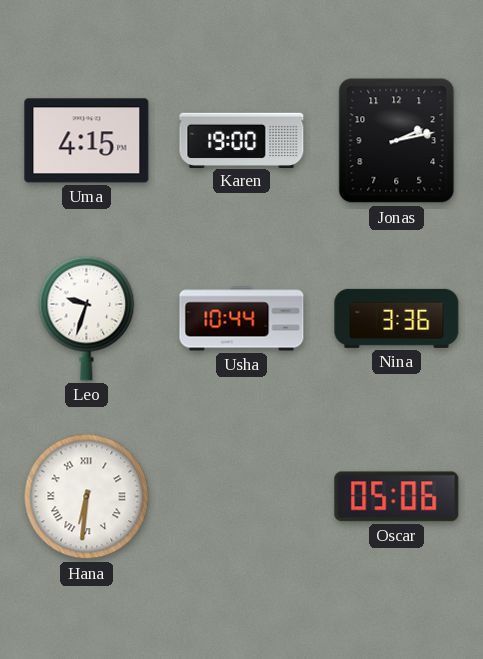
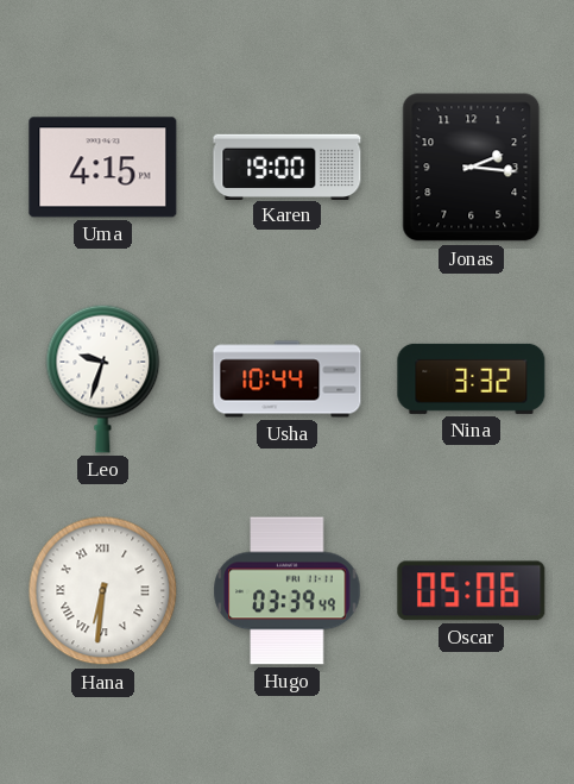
Jonas: 2:13 -> 2:16
Nina: 3:36 -> 3:32
Hugo: none -> 03:39
